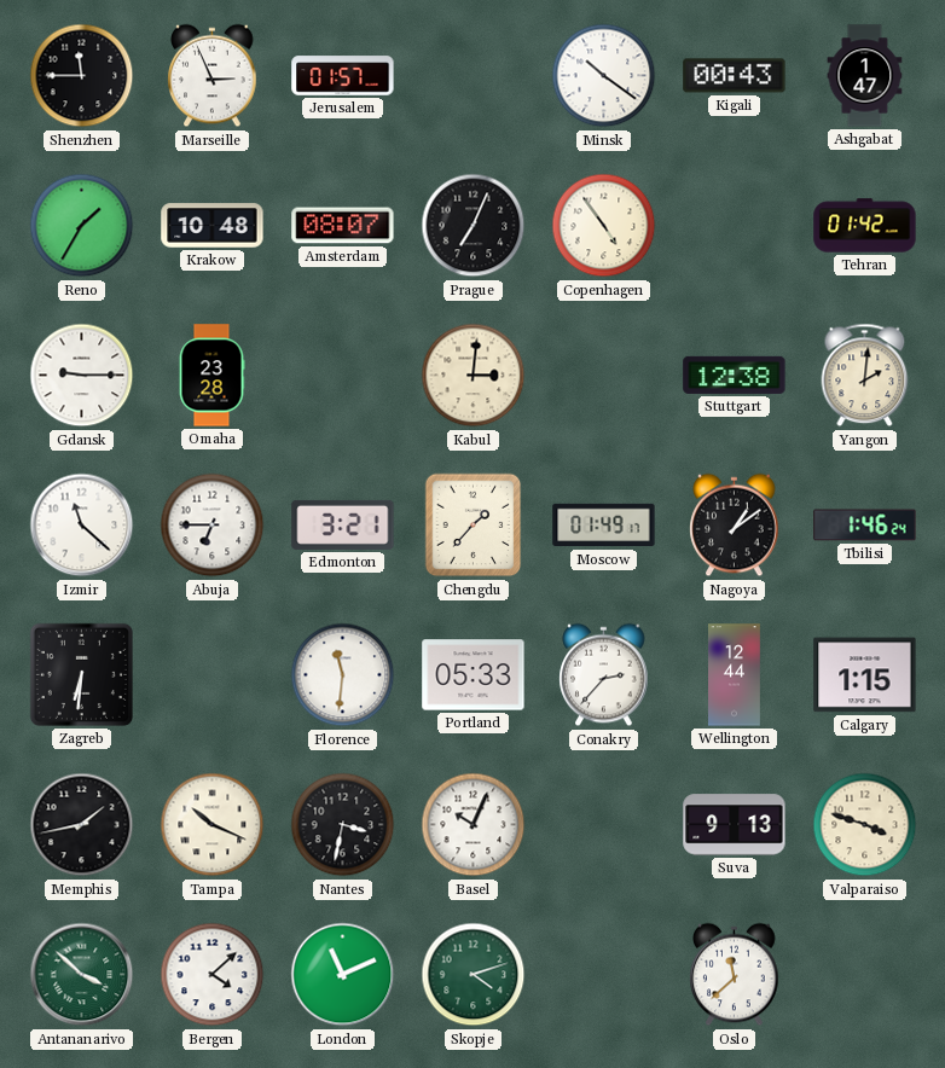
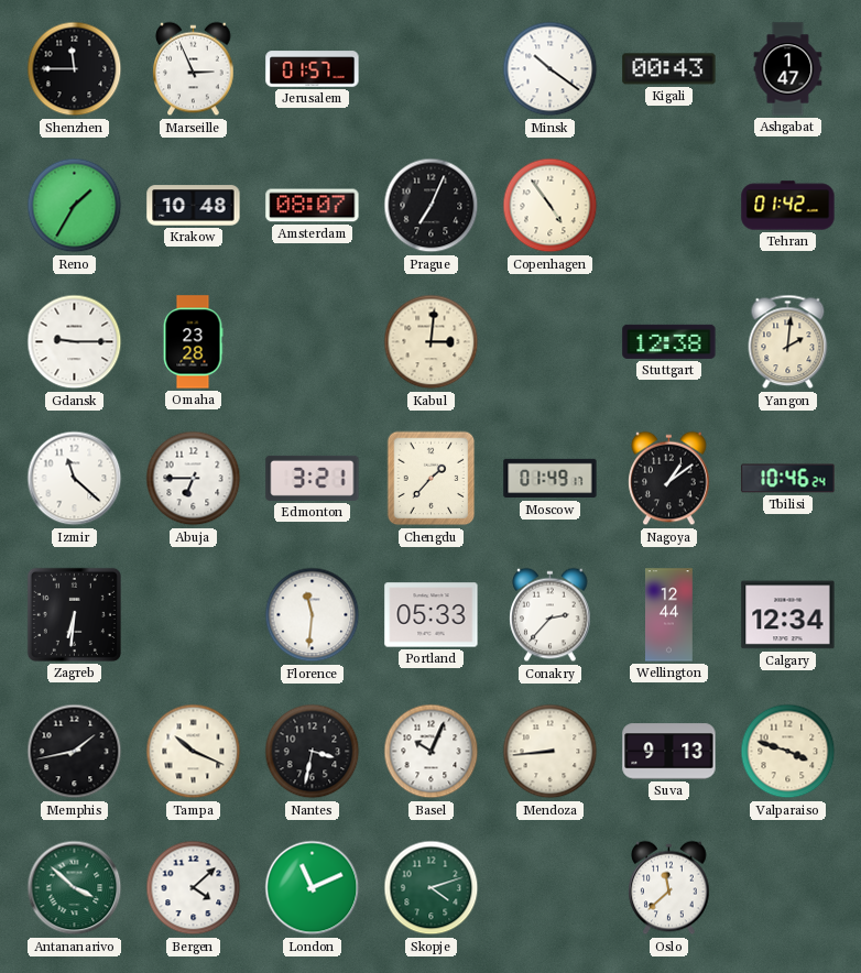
Tbilisi: 1:46 -> 10:46
Calgary: 1:15 -> 12:34
Mendoza: none -> 8:44
